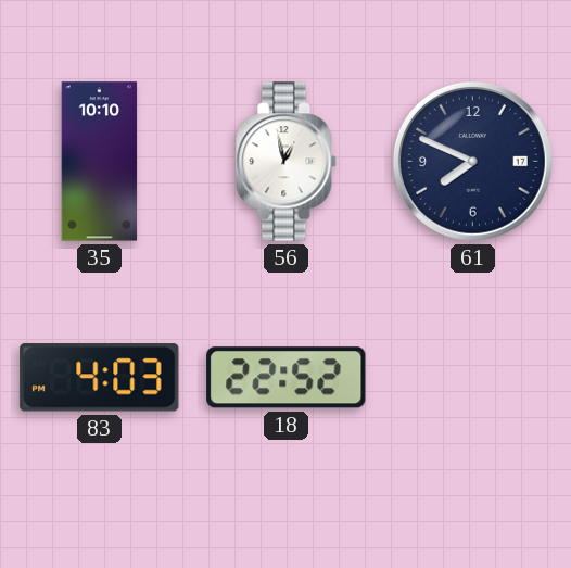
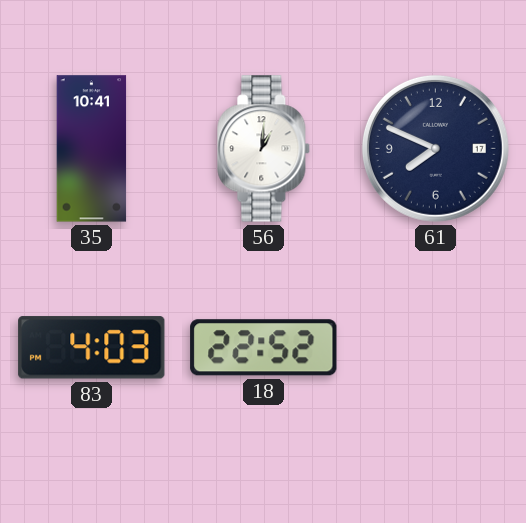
35: 10:10 -> 10:41
56: 12:58 -> 1:01
